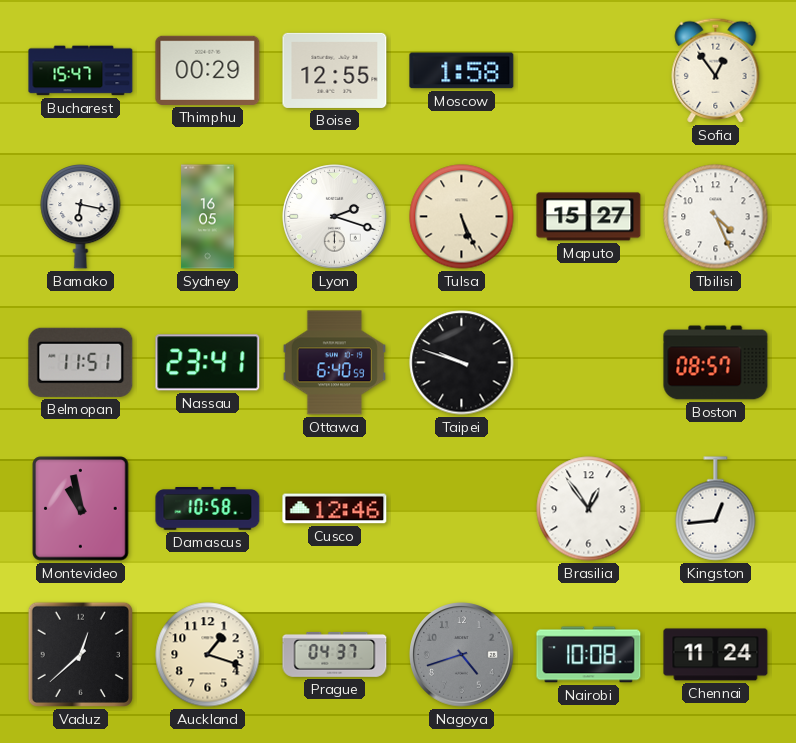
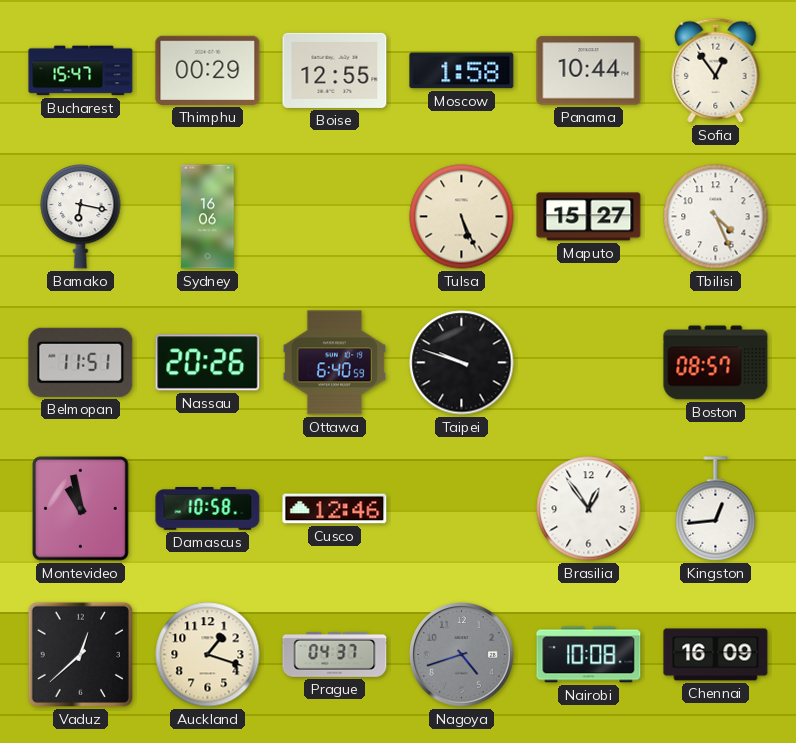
Panama: none -> 10:44
Sydney: 16:05 -> 16:06
Lyon: 2:18 -> none
Nassau: 23:41 -> 20:26
Chennai: 11:24 -> 16:09
